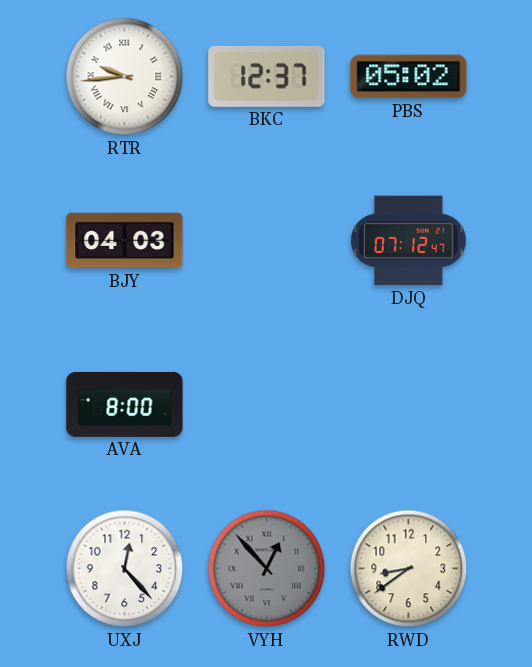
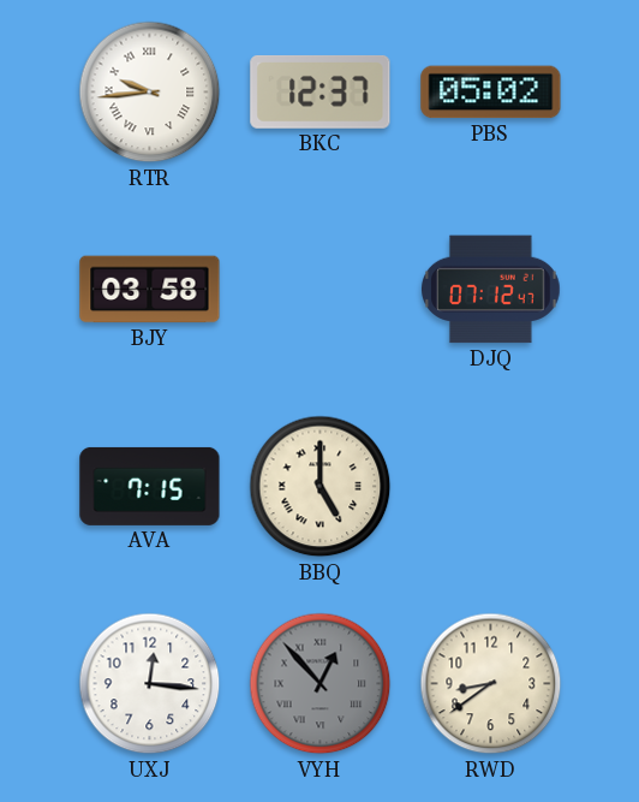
BJY: 04:03 -> 03:58
AVA: 8:00 -> 7:15
BBQ: none -> 5:00
UXJ: 12:23 -> 12:16
